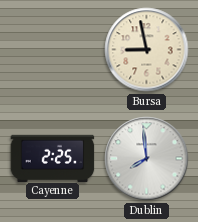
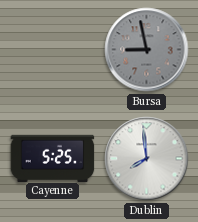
Bursa dial: cream -> grey
Cayenne: 2:25 -> 5:25
